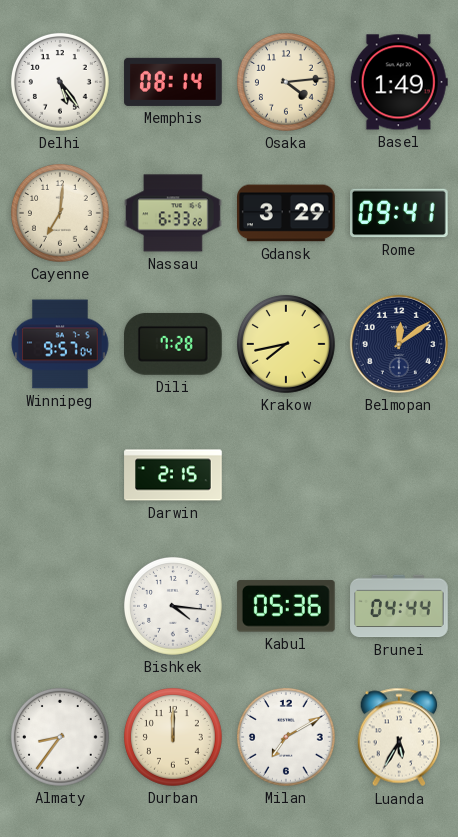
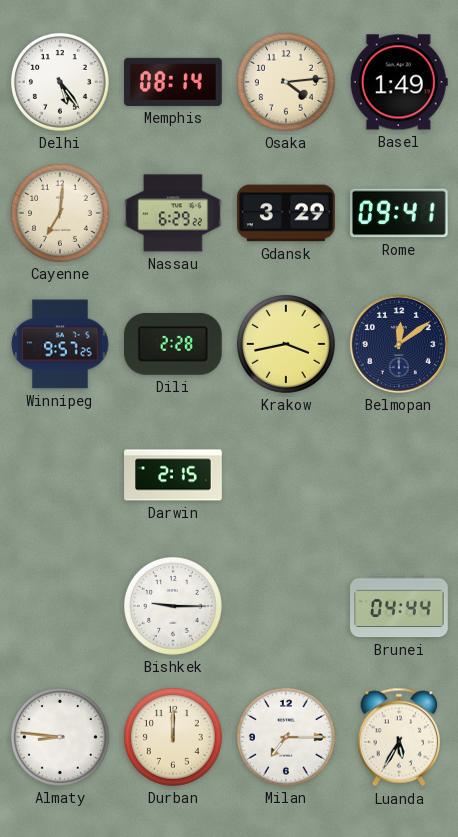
Nassau: 6:33 -> 6:29
Winnipeg: 9:57:04 -> 9:57:25
Dili: 7:28 -> 2:28
Krakow: 7:43 -> 3:43
Bishkek: 4:16 -> 9:15
Kabul: 05:36 -> none
Almaty: 8:36 -> 8:46
Milan: 7:10 -> 7:15
